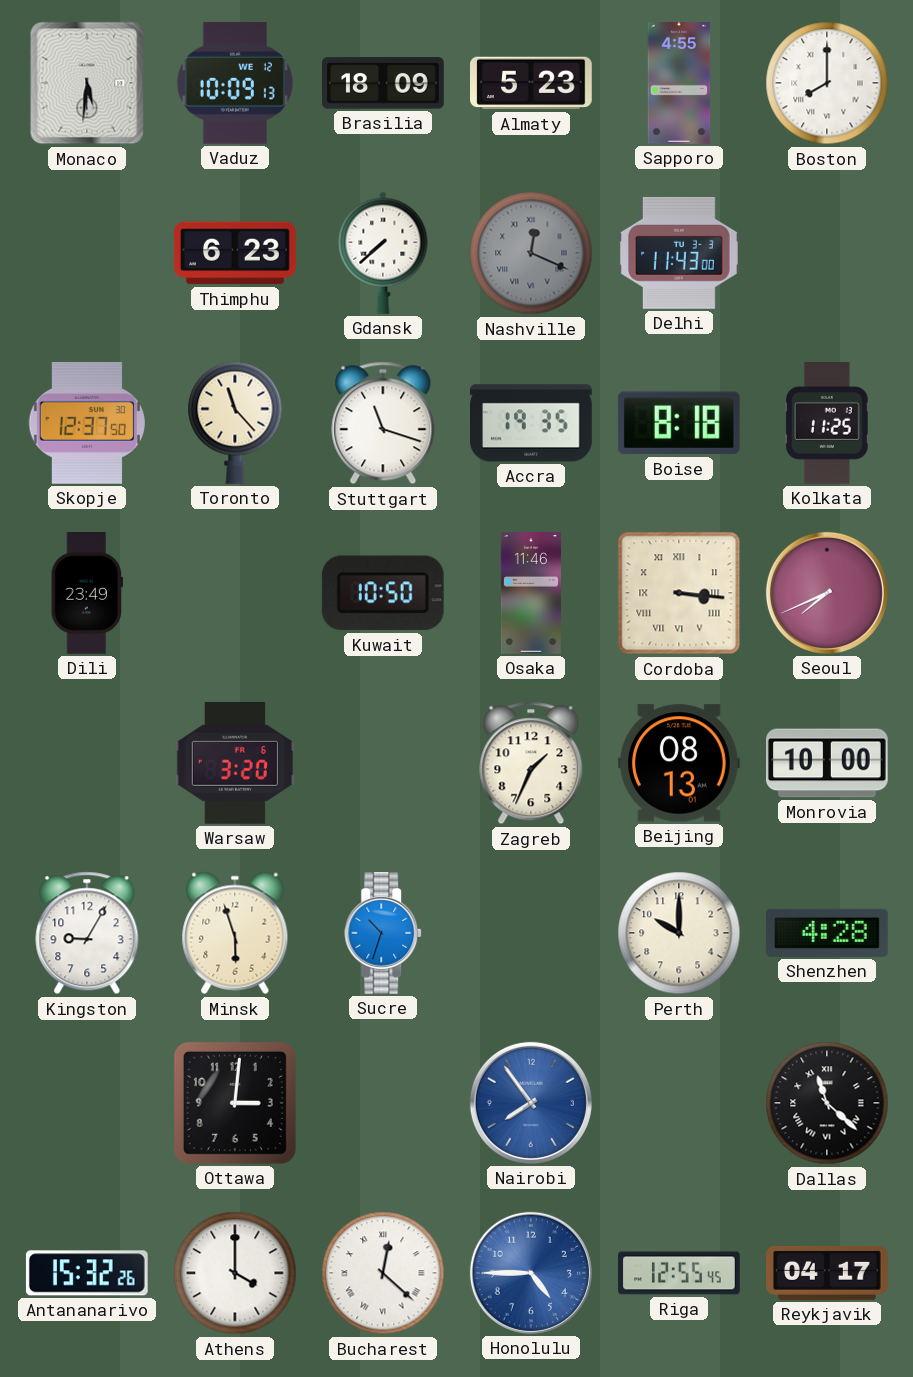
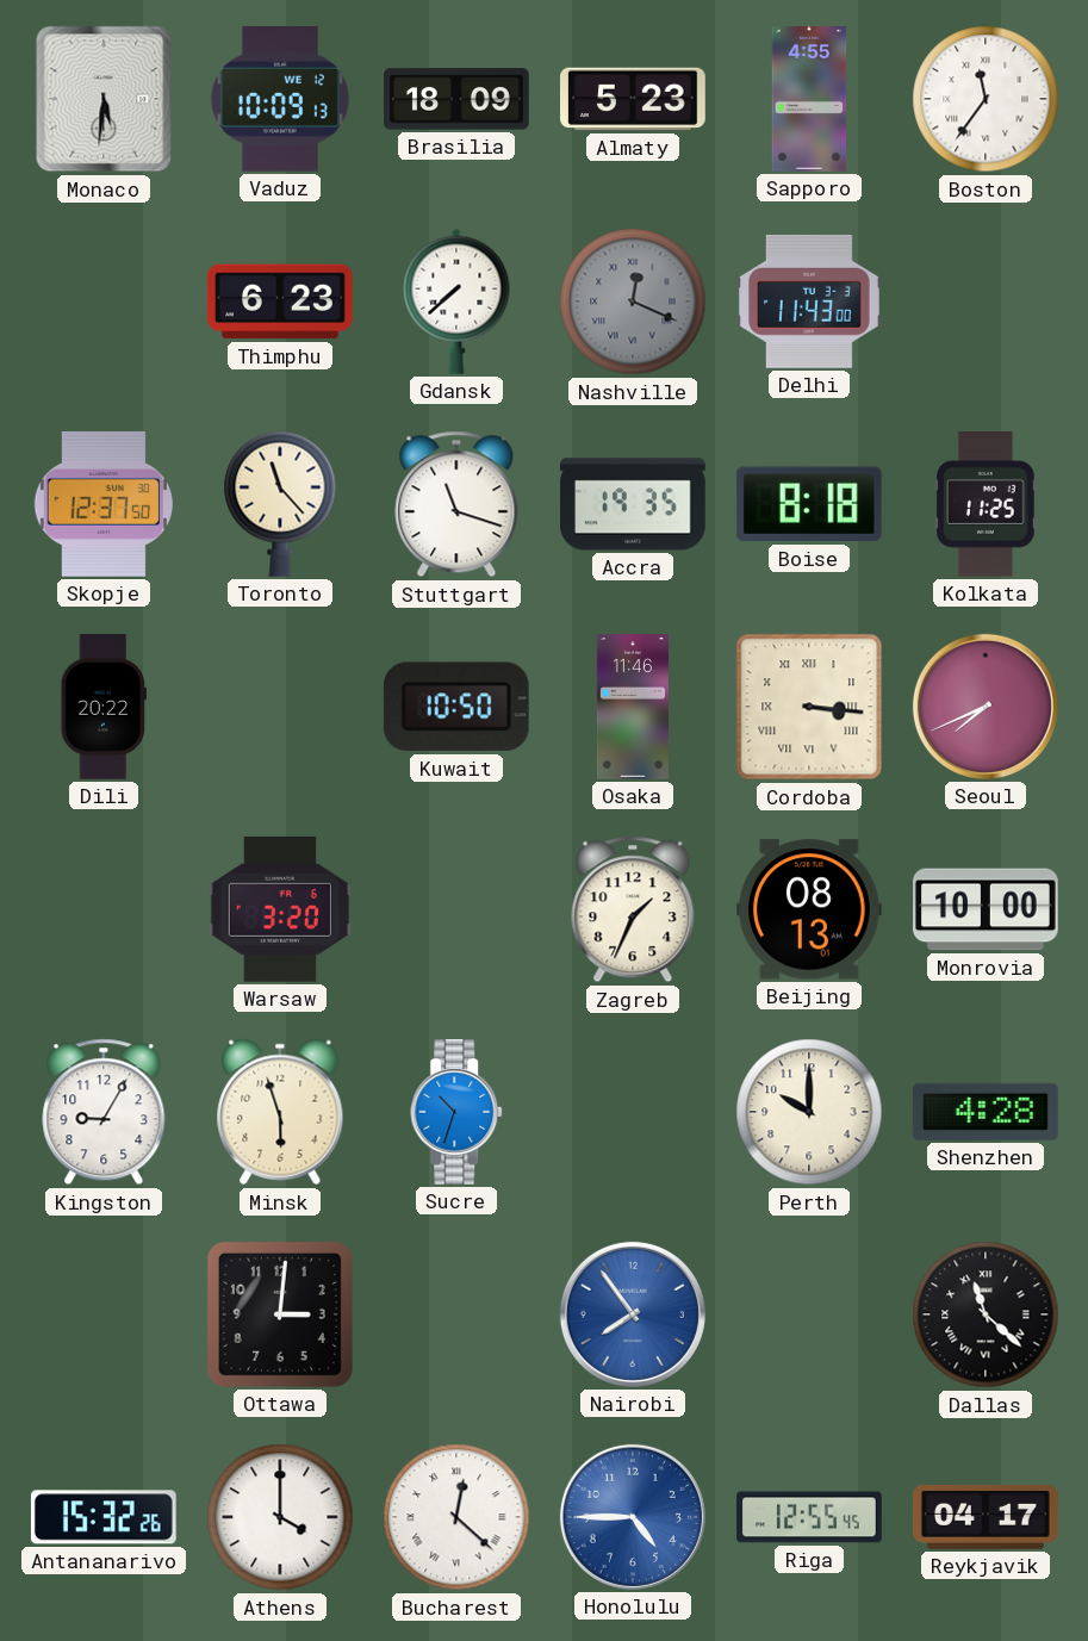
Boston: 8:00 -> 11:36
Dili: 23:49 -> 20:22
